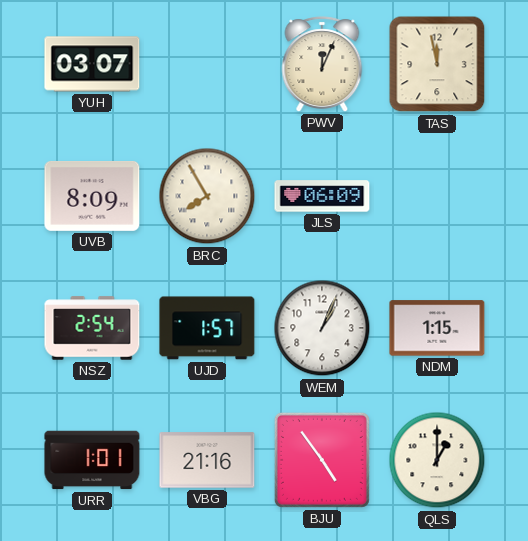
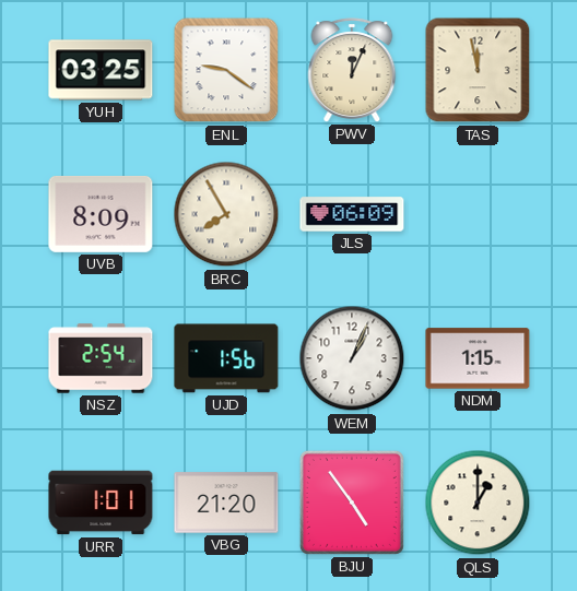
YUH: 03:07 -> 03:25
ENL: none -> 9:21
UJD: 1:57 -> 1:56
VBG: 21:16 -> 21:20
